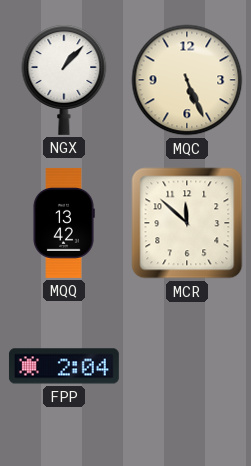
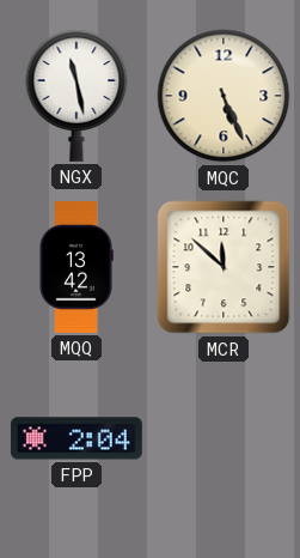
NGX: 1:07 -> 11:28
